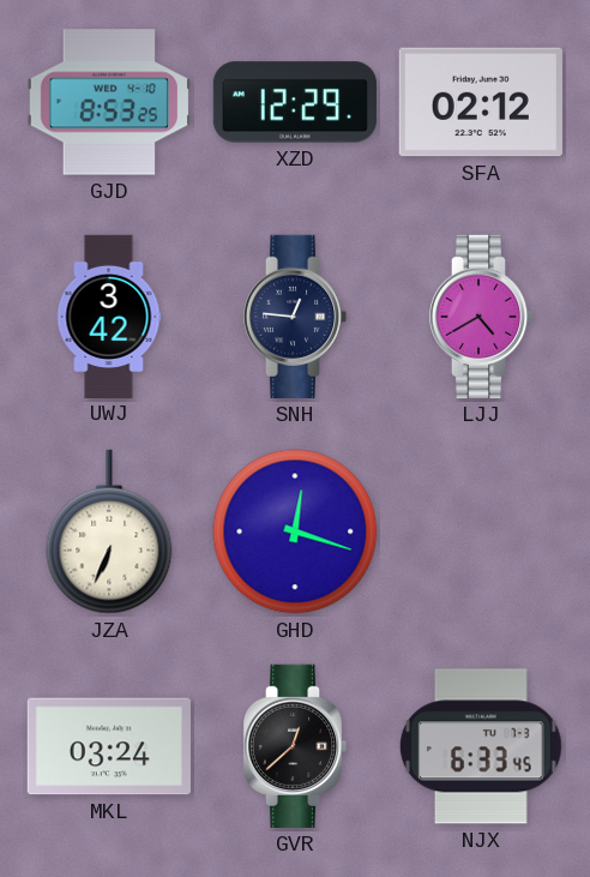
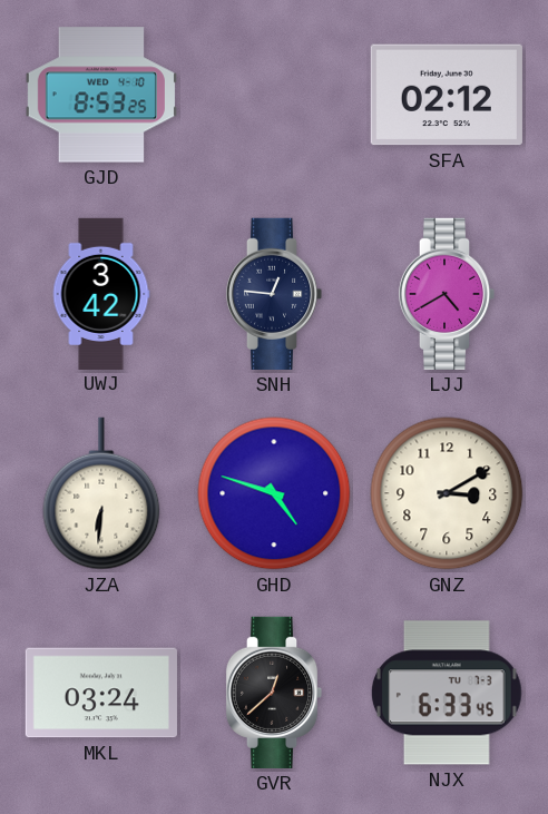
XZD: 12:29 -> none
JZA: 6:34 -> 6:31
GHD: 12:18 -> 4:48
GNZ: none -> 3:10
